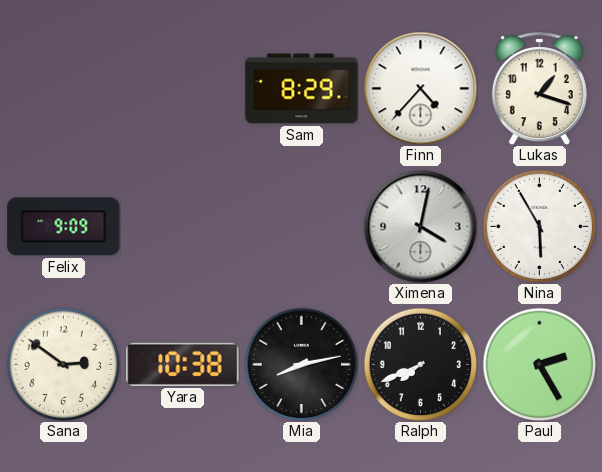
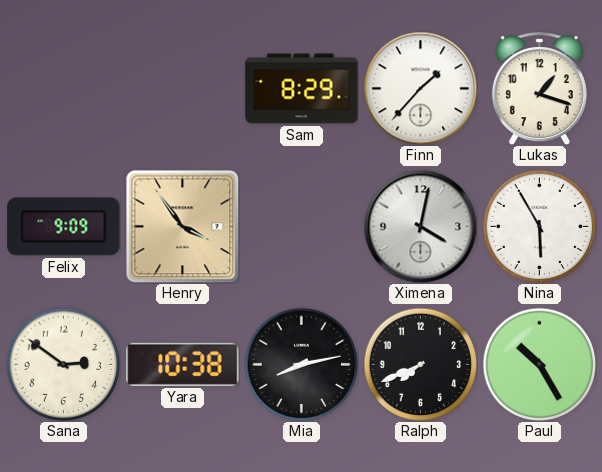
Finn: 4:37 -> 1:37
Henry: none -> 3:54
Paul: 2:25 -> 10:25
